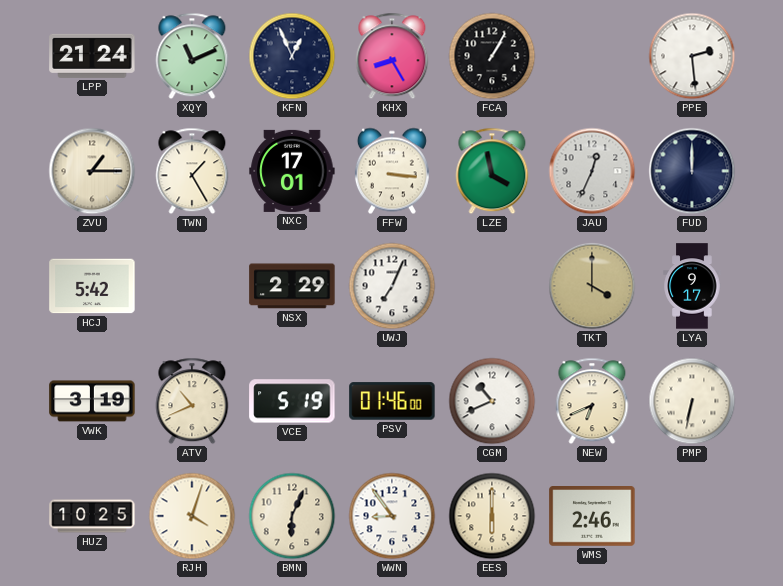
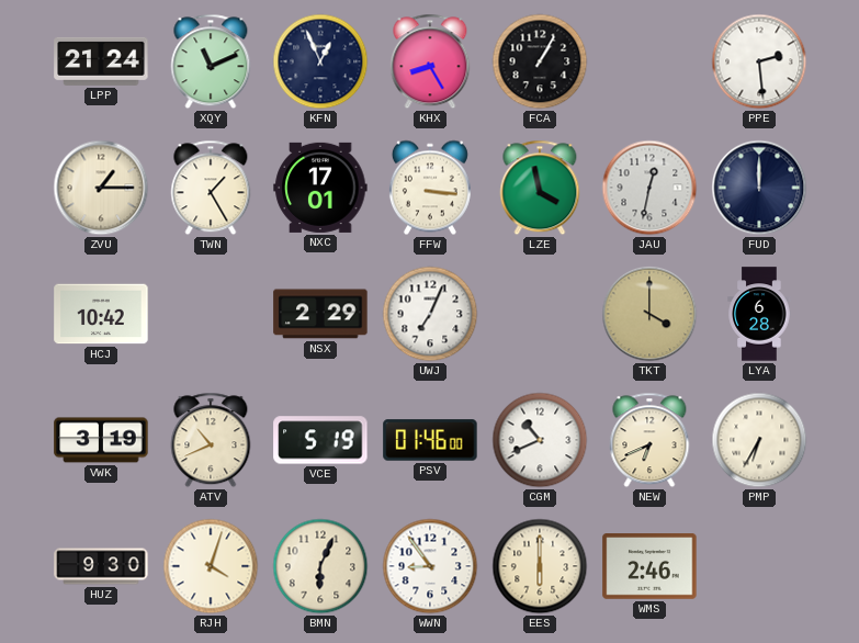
JAU: 12:34 -> 12:32
HCJ: 5:42 -> 10:42
LYA: 9:17 -> 6:28
PMP: 6:32 -> 6:35
HUZ: 10:25 -> 9:30
